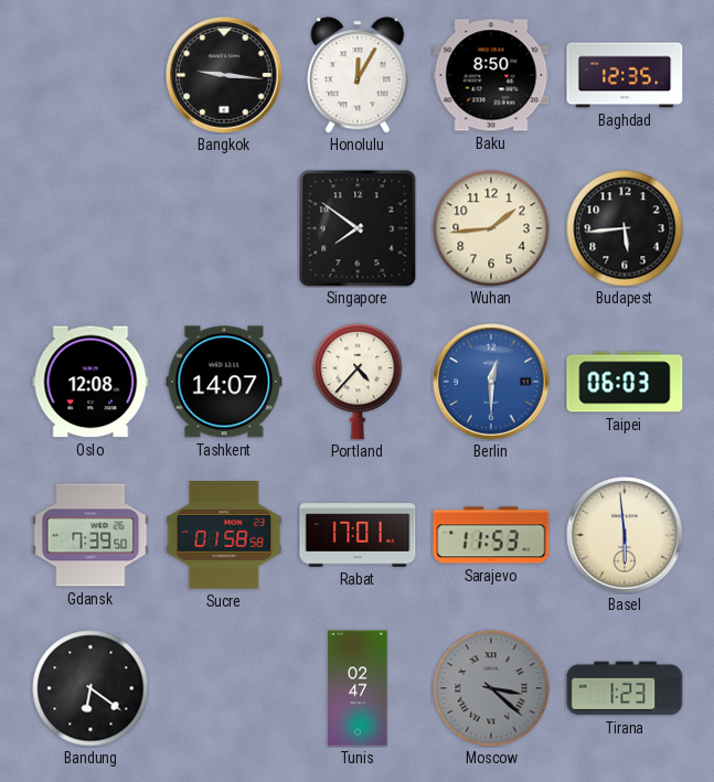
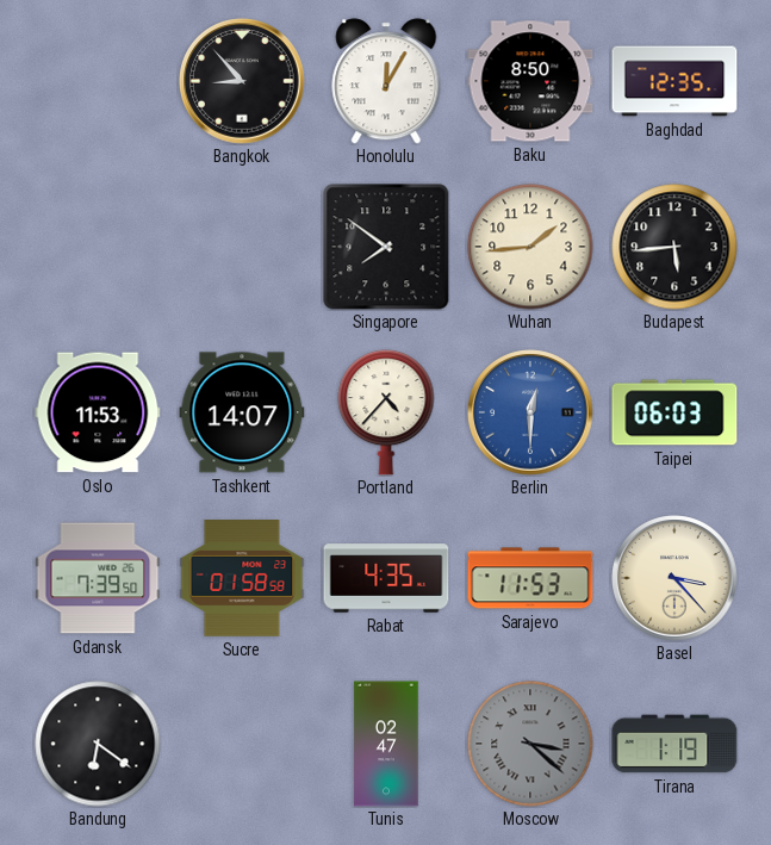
Bangkok: 9:16 -> 8:53
Oslo: 12:08 -> 11:53
Rabat: 17:01 -> 4:35
Basel: 5:59 -> 3:23
Tirana: 1:23 -> 1:19
